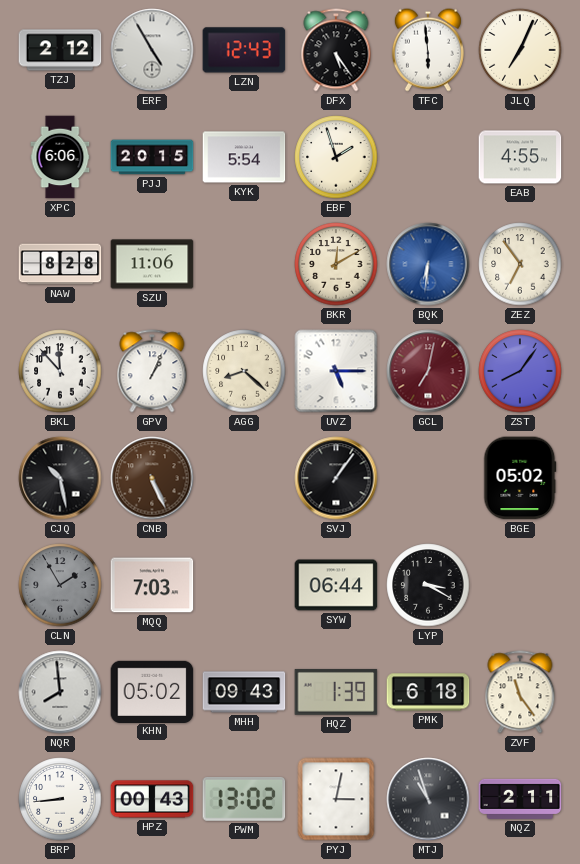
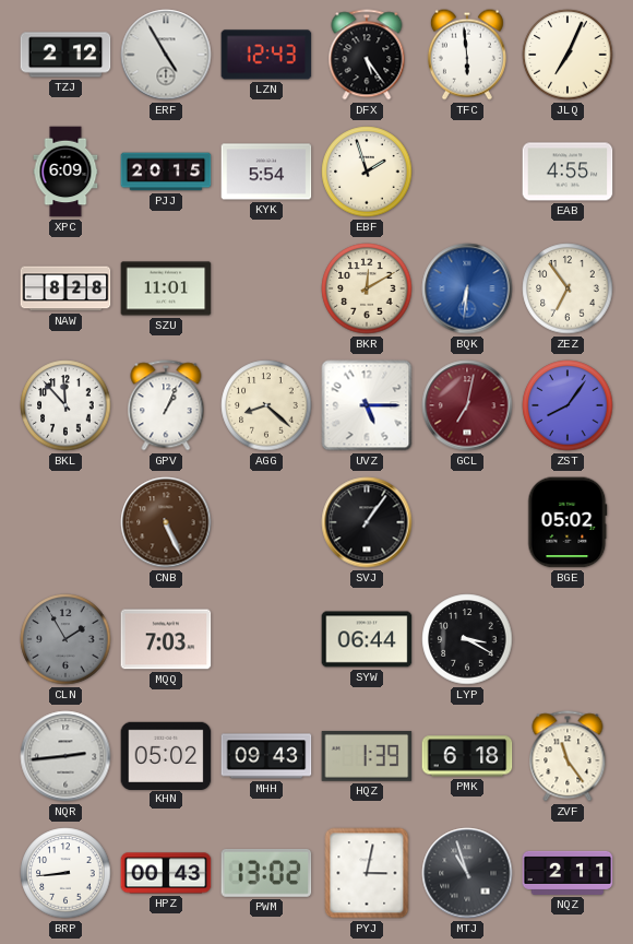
XPC: 6:06 -> 6:09
SZU: 11:06 -> 11:01
CJQ: 10:28 -> none
NQR: 7:59 -> 2:44
